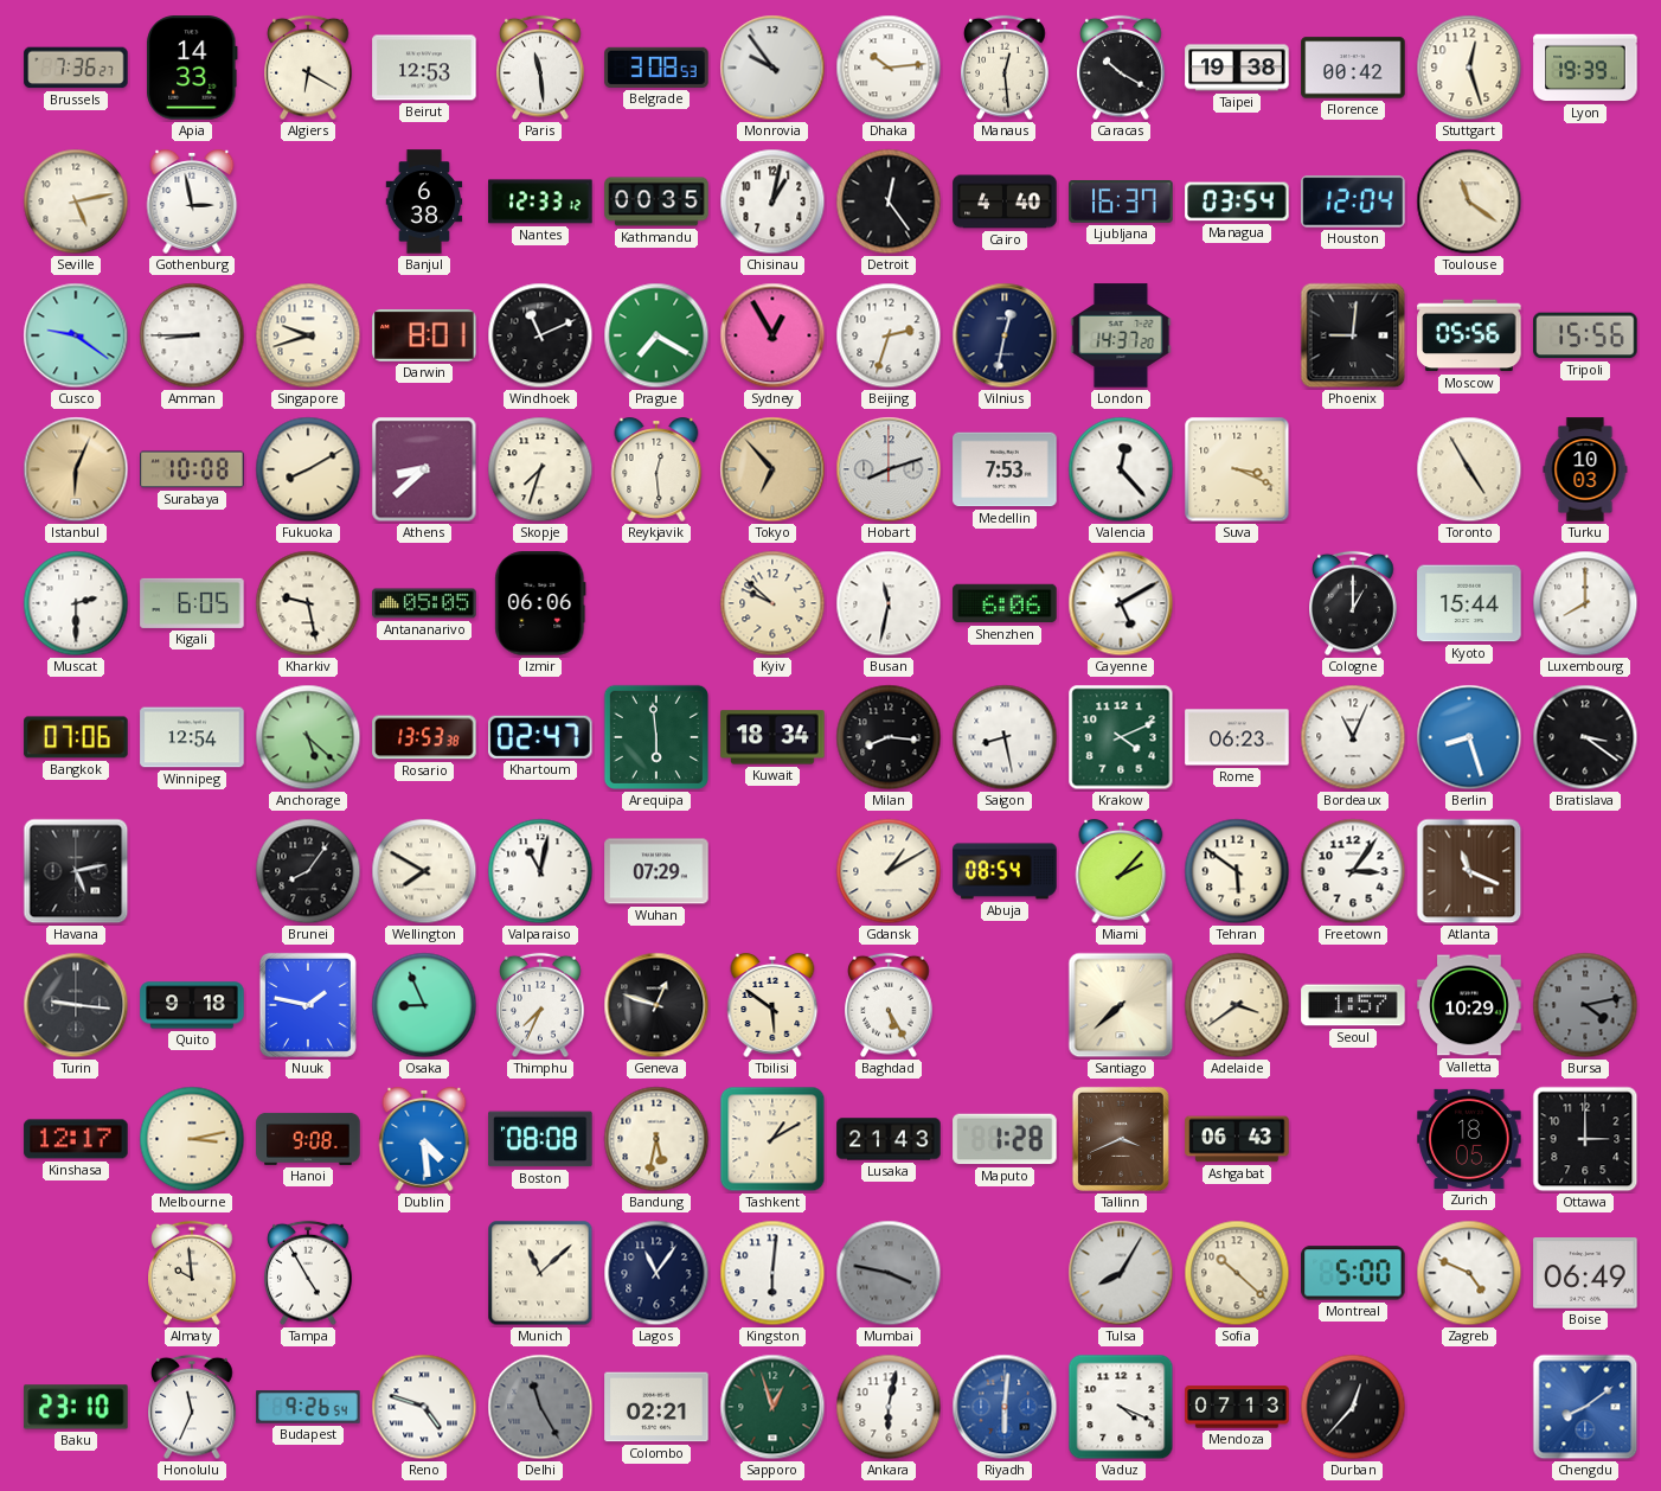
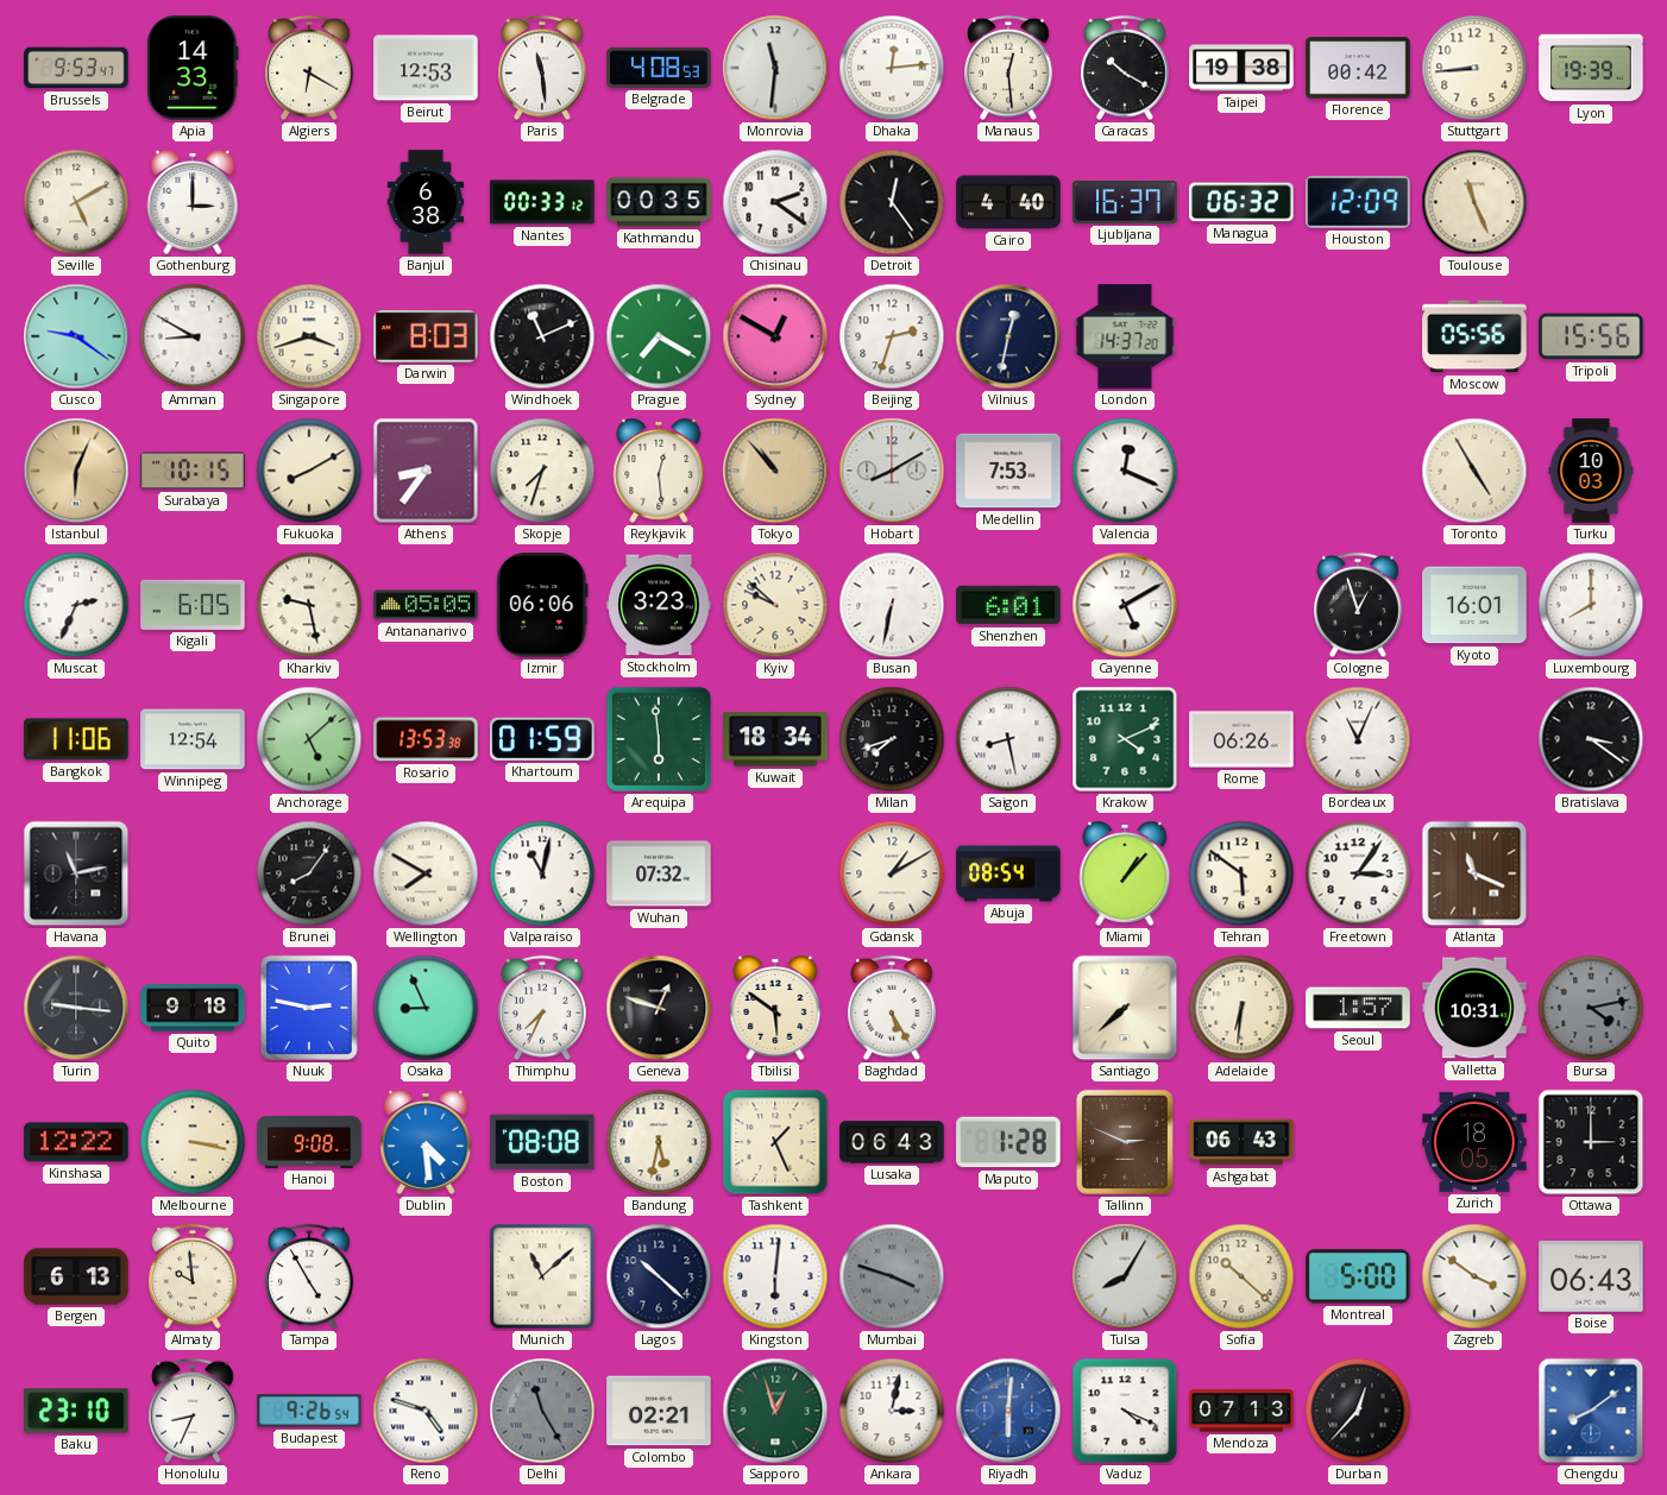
Brussels: 7:36 -> 9:53
Belgrade: 3:08 -> 4:08
Monrovia: 9:54 -> 11:31
Dhaka: 10:14 -> 12:14
Stuttgart: 12:27 -> 8:44
Seville: 5:13 -> 5:10
Gothenburg: 2:58 -> 3:00
Nantes: 12:33 -> 00:33
Chisinau: 1:02 -> 2:21
Managua: 03:54 -> 06:32
Houston: 12:04 -> 12:09
Toulouse: 11:21 -> 11:26
Amman: 8:45 -> 8:50
Singapore: 9:42 -> 3:42
Darwin: 8:01 -> 8:03
Sydney: 12:55 -> 12:50
Phoenix: 9:01 -> none
Surabaya: 10:08 -> 10:15
Athens: 8:38 -> 8:36
Tokyo: 6:53 -> 10:53
Hobart: 8:12 -> 8:10
Valencia: 12:23 -> 12:19
Suva: 3:19 -> none
Muscat: 2:30 -> 2:34
Stockholm: none -> 3:23
Busan: 11:32 -> 6:32
Shenzhen: 6:06 -> 6:01
Cologne: 1:00 -> 12:57
Kyoto: 15:44 -> 16:01
Bangkok: 07:06 -> 11:06
Anchorage: 5:22 -> 5:08
Khartoum: 02:47 -> 01:59
Milan: 8:16 -> 7:42
Rome: 06:23 -> 06:26
Berlin: 8:27 -> none
Havana: 5:13 -> 11:13
Wuhan: 07:29 -> 07:32
Miami: 2:07 -> 1:07
Nuuk: 1:47 -> 2:47
Adelaide: 3:39 -> 6:31
Valletta: 10:29 -> 10:31
Kinshasa: 12:17 -> 12:22
Melbourne: 3:13 -> 3:17
Tashkent: 1:10 -> 1:26
Lusaka: 21:43 -> 06:43
Tallinn: 3:41 -> 2:49
Bergen: none -> 6:13
Lagos: 11:06 -> 10:22
Mumbai: 3:47 -> 3:48
Zagreb: 4:49 -> 3:51
Boise: 06:49 -> 06:43
Honolulu: 11:34 -> 8:34
Ankara: 6:02 -> 3:02
